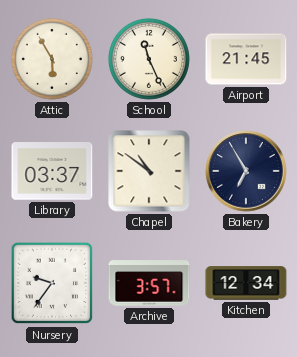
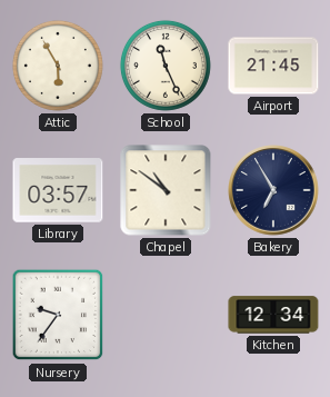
Library: 03:37 -> 03:57
Archive: 3:57 -> none
